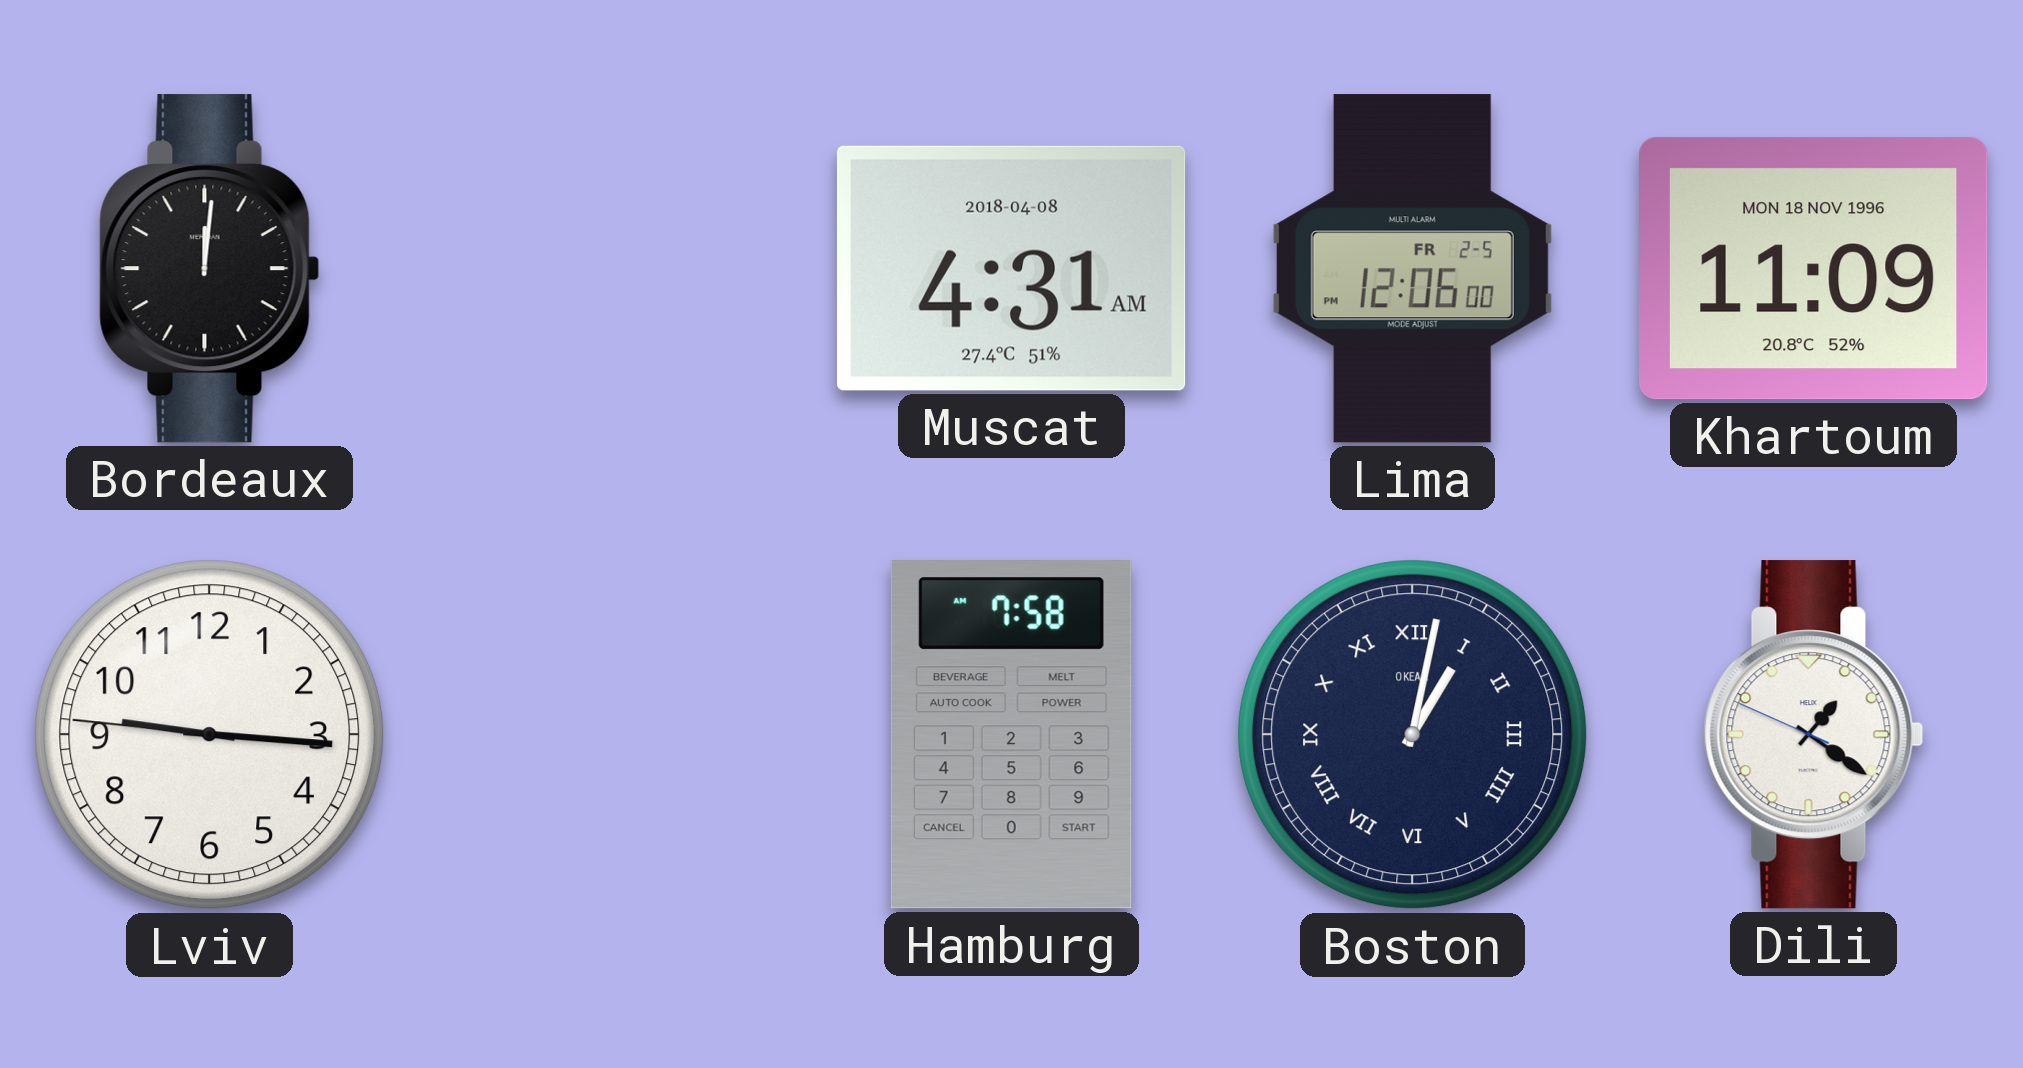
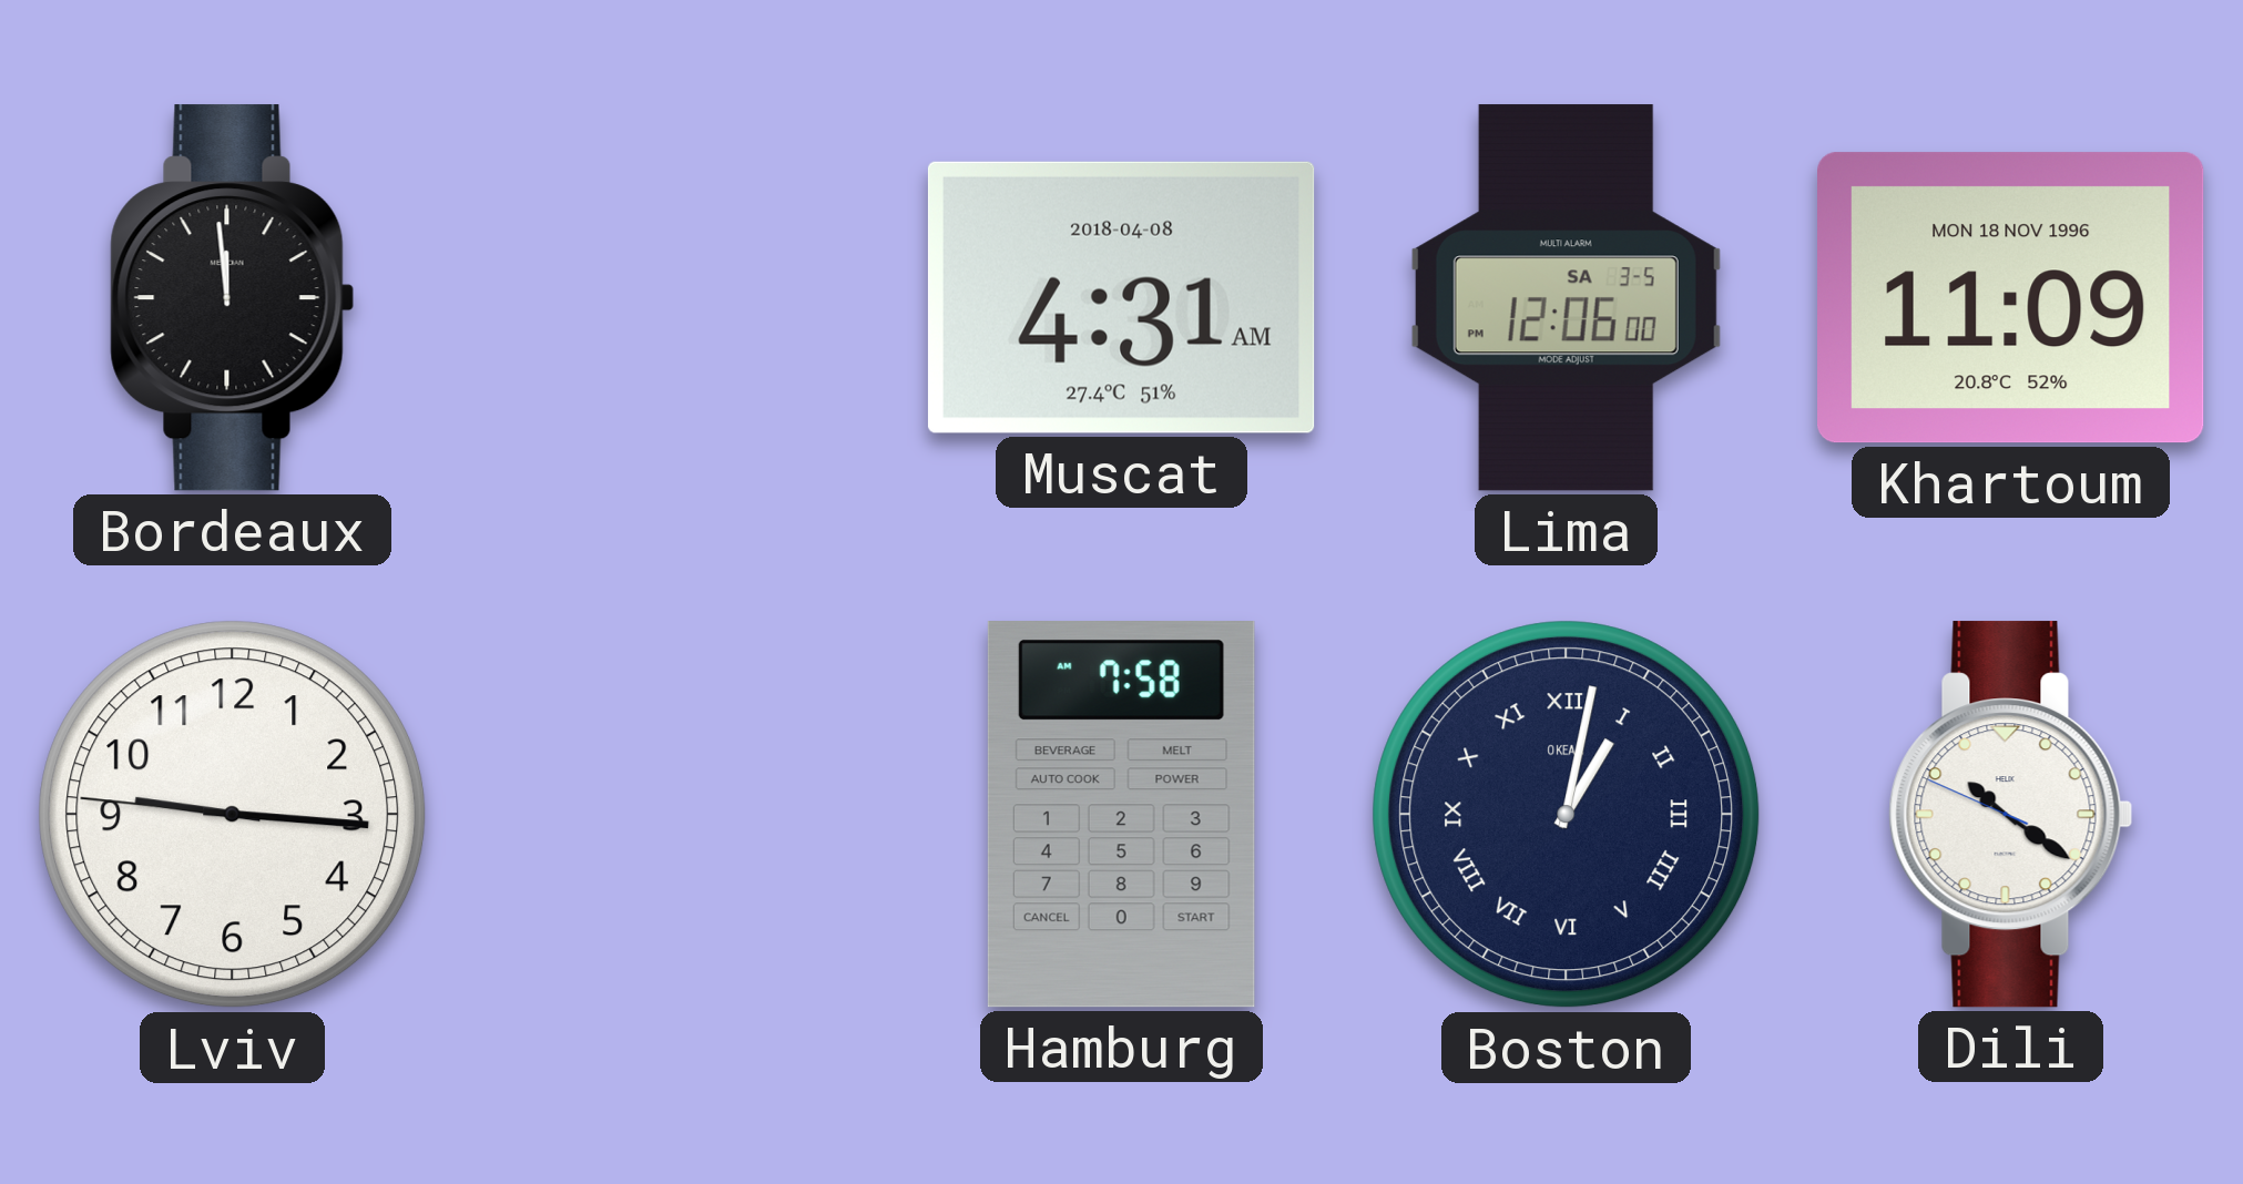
Bordeaux: 12:01 -> 11:59
Lima date: FR 2-5 -> SA 3-5
Dili: 1:20 -> 10:20
